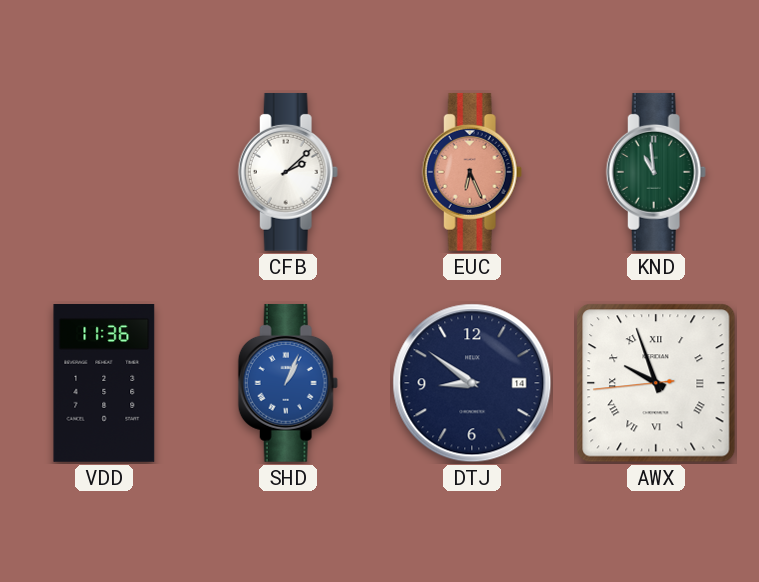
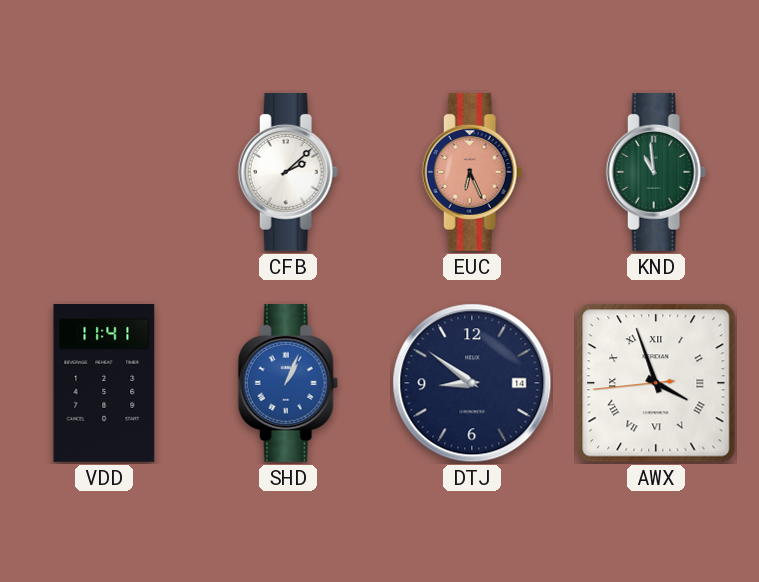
VDD: 11:36 -> 11:41
AWX: 9:56 -> 3:56
